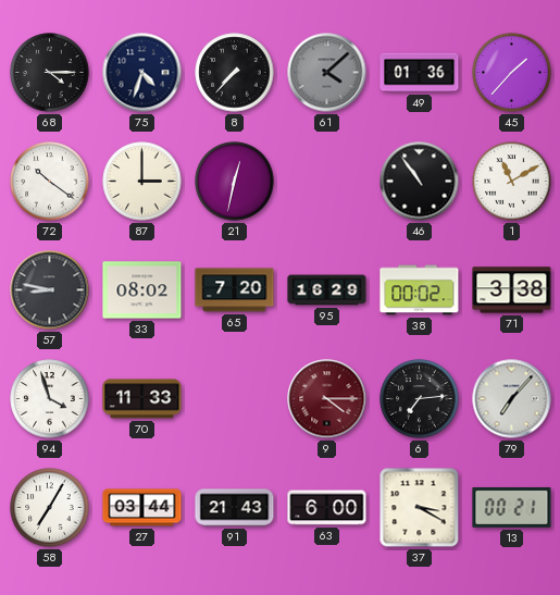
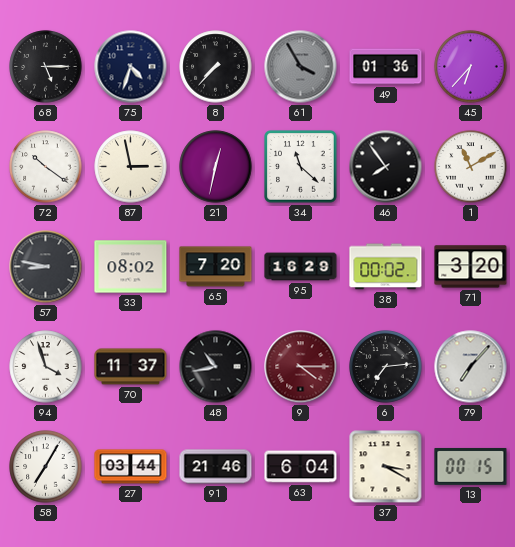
68: 4:15 -> 5:15
61: 4:08 -> 3:55
45: 1:37 -> 6:37
87: 3:00 -> 2:58
34: none -> 11:22
46: 10:54 -> 7:54
71: 3:38 -> 3:20
70: 11:33 -> 11:37
48: none -> 10:43
91: 21:43 -> 21:46
63: 6:00 -> 6:04
13: 00:21 -> 00:15
